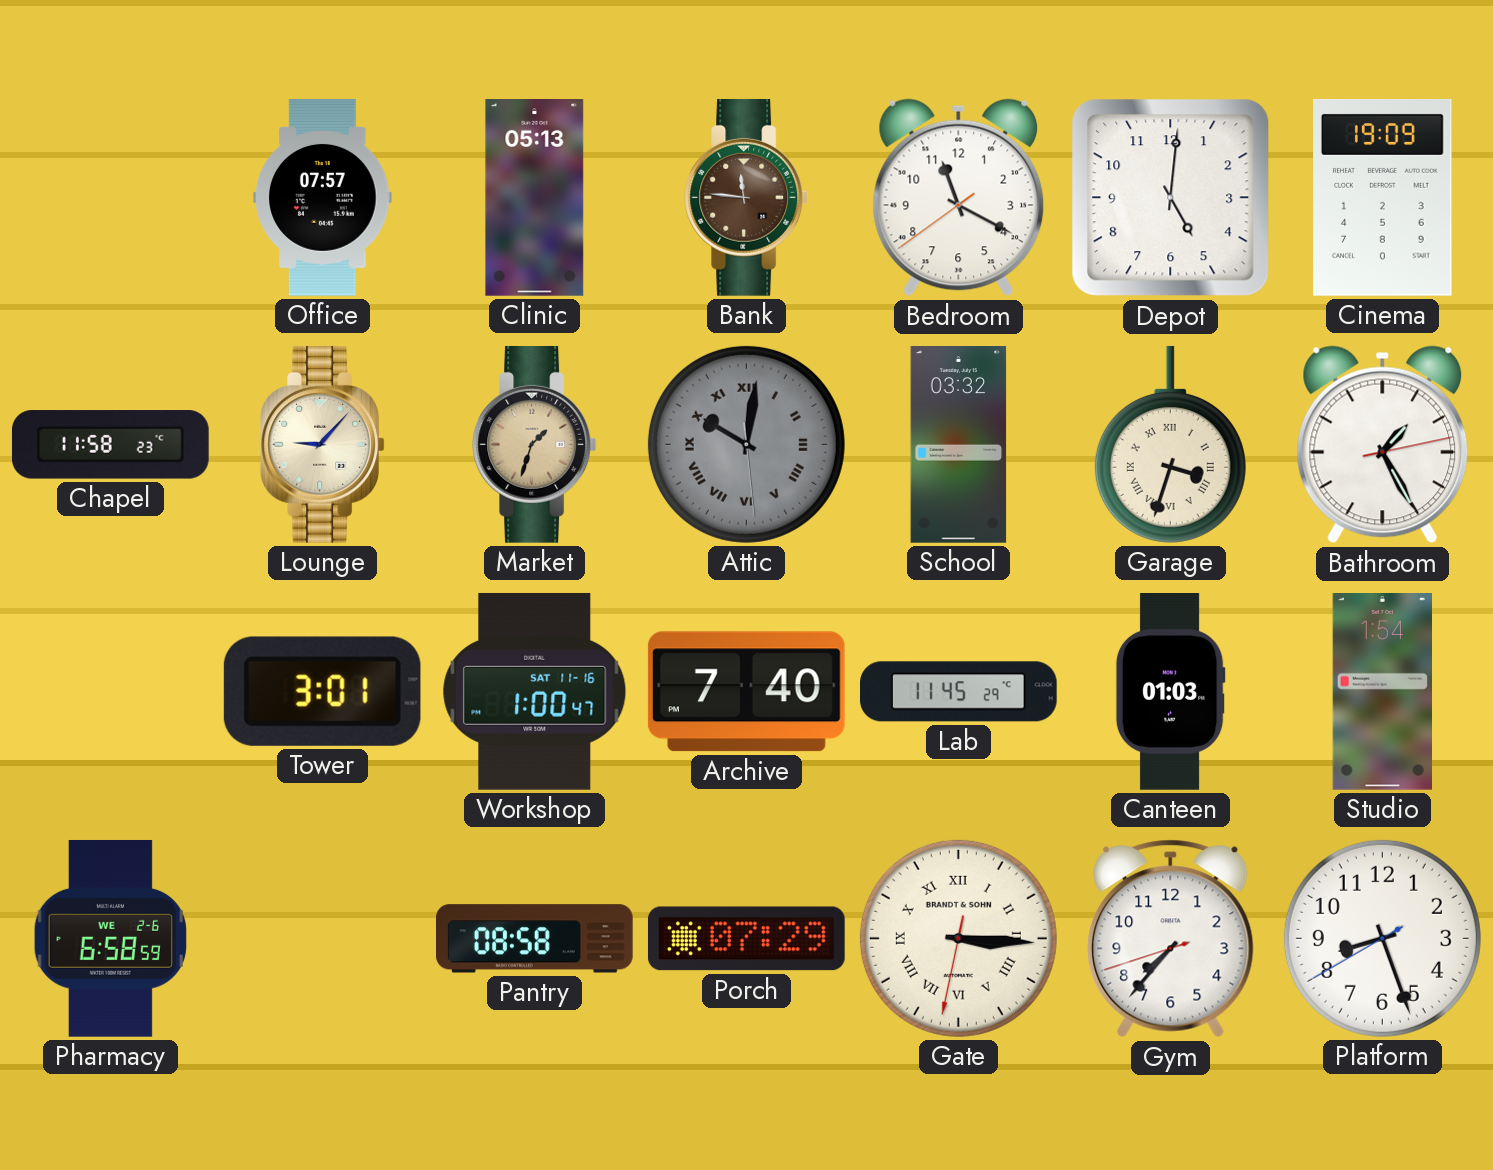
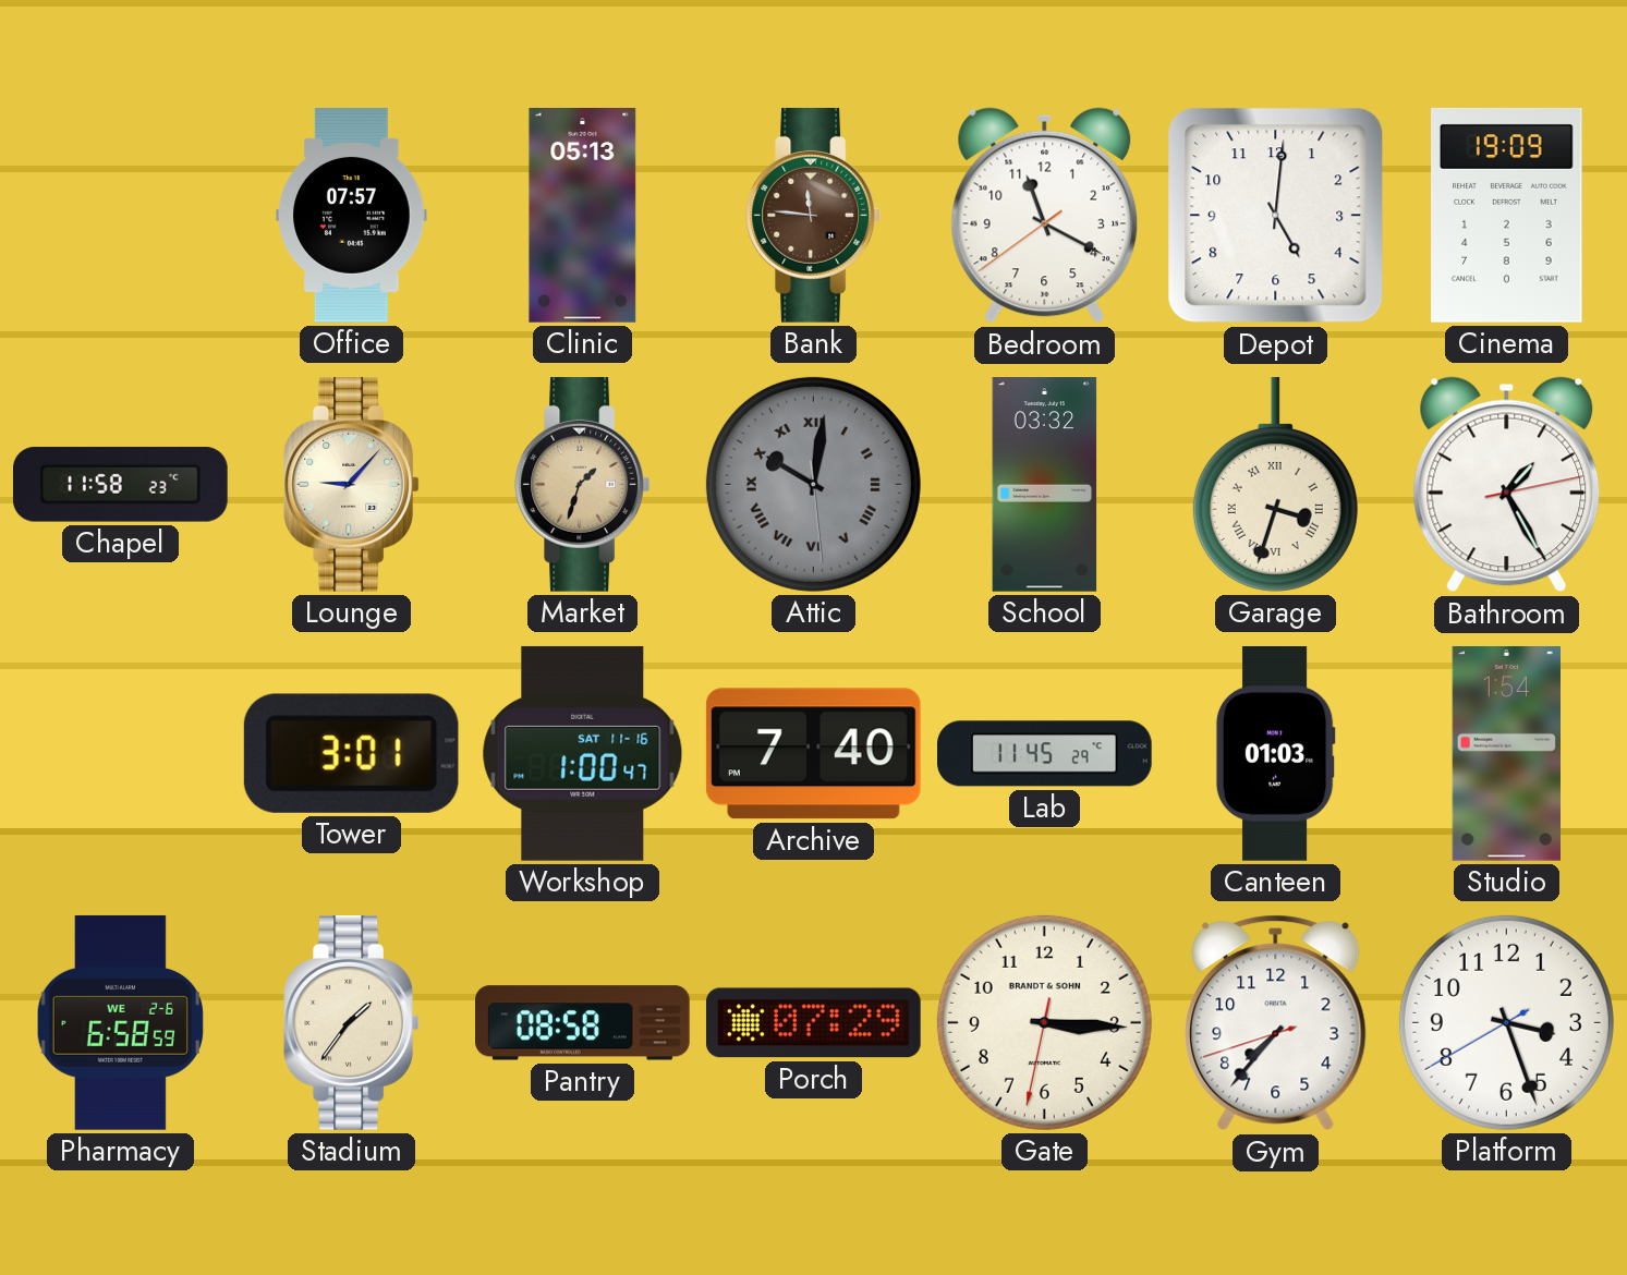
Stadium: none -> 1:36
Gate numerals: Roman -> Arabic
Platform: 8:26 -> 3:26
